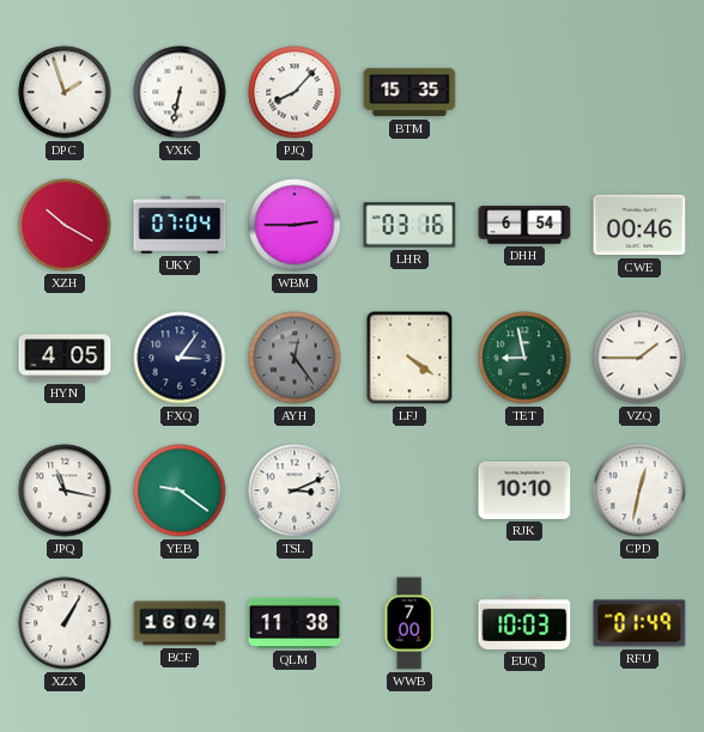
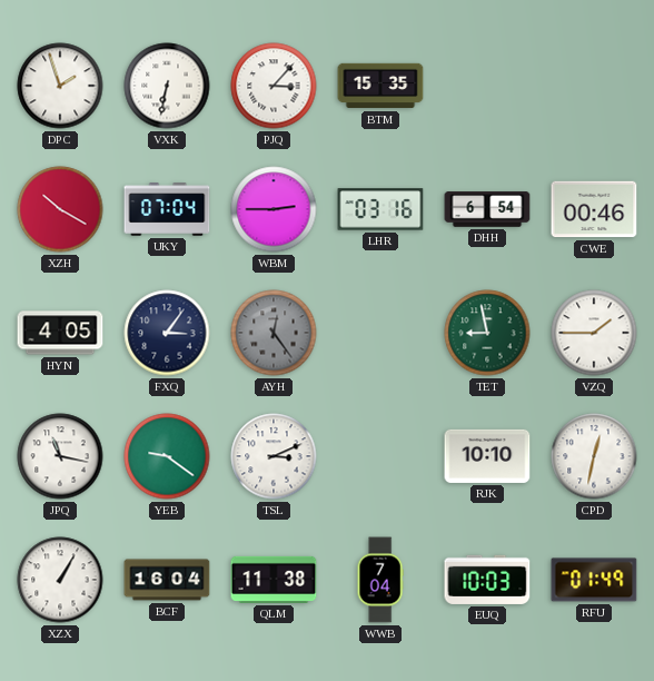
PJQ: 8:07 -> 3:07
LFJ: 4:21 -> none
WWB: 7:00 -> 7:04
